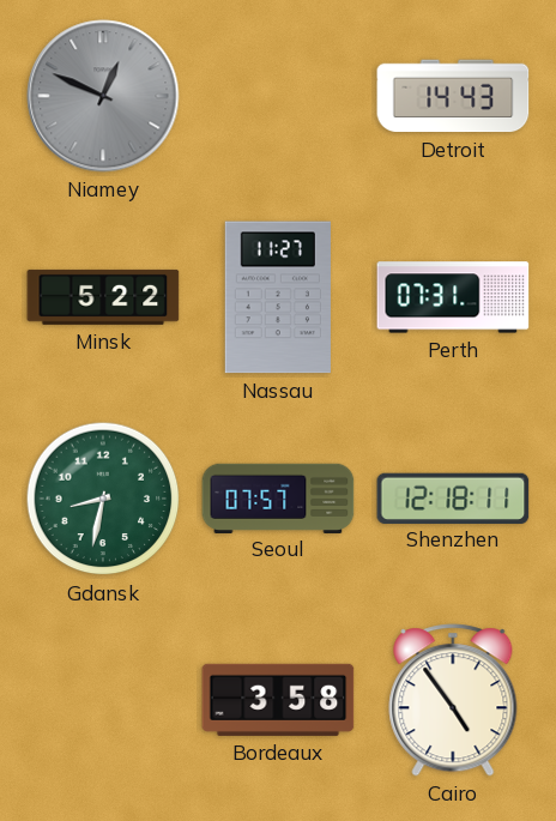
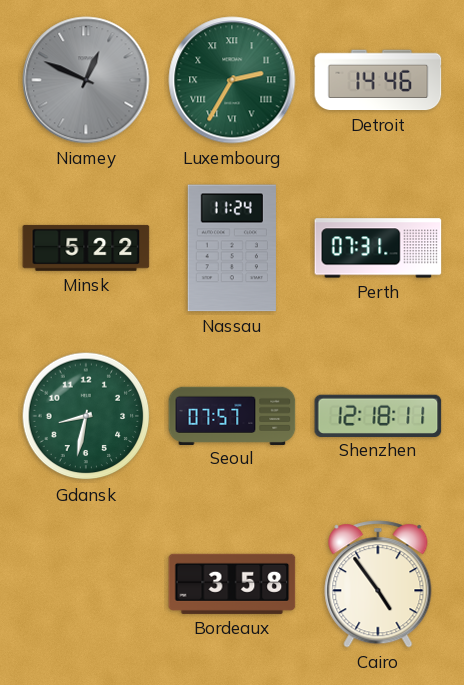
Luxembourg: none -> 2:35
Detroit: 14:43 -> 14:46
Nassau: 11:27 -> 11:24
